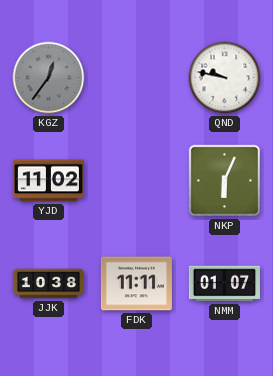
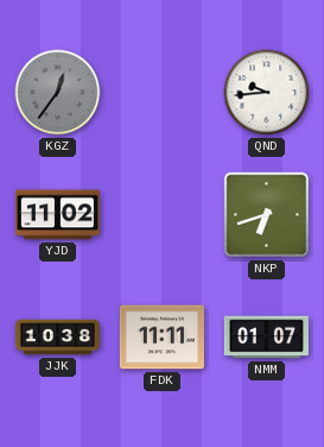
QND: 9:47 -> 9:44
NKP: 6:04 -> 6:42
